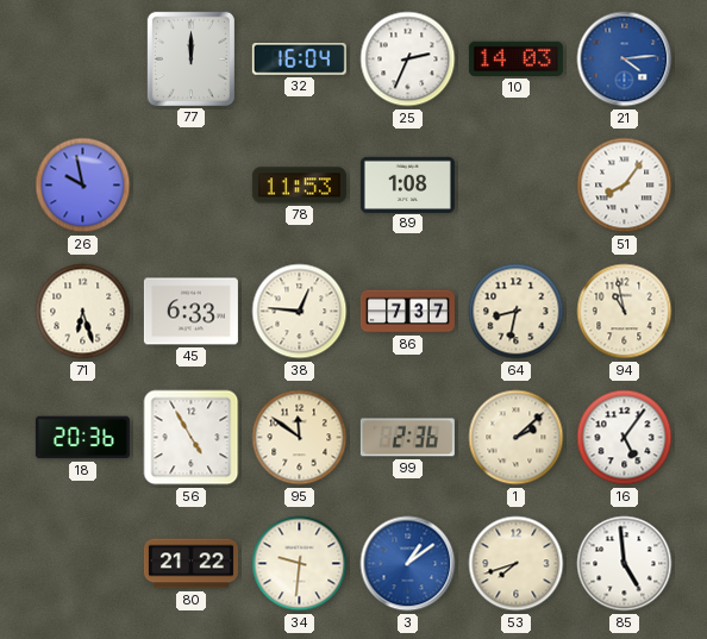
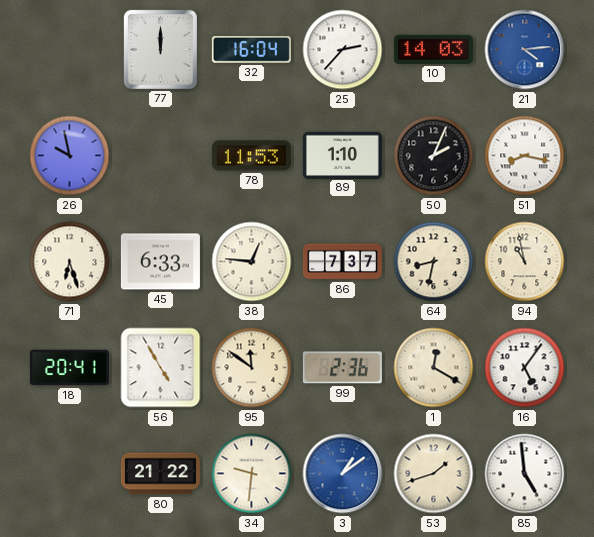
25: 2:34 -> 2:37
89: 1:08 -> 1:10
50: none -> 2:04
51: 8:06 -> 8:17
18: 20:36 -> 20:41
1: 2:08 -> 12:20
53: 7:42 -> 1:42
